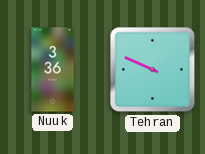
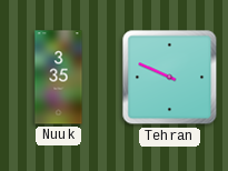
Nuuk: 3:36 -> 3:35
